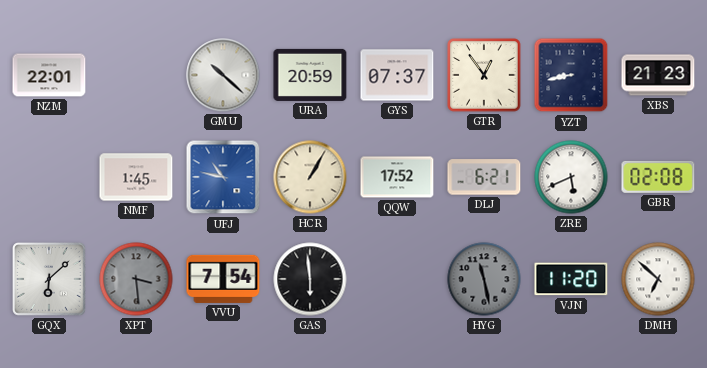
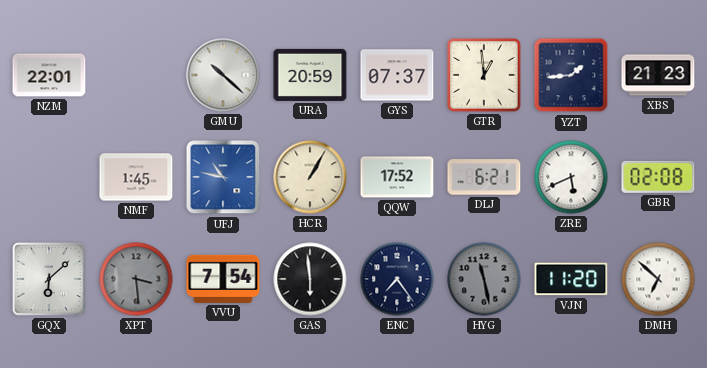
GTR: 12:54 -> 12:59
YZT: 8:43 -> 1:44
ENC: none -> 7:24
